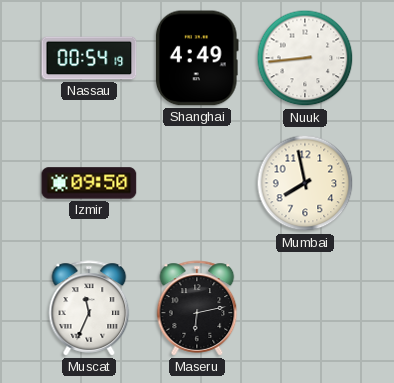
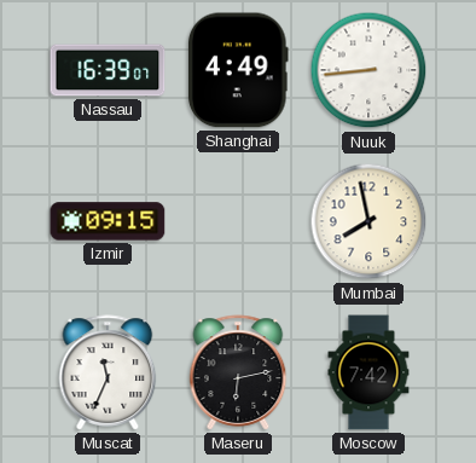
Nassau: 00:54 -> 16:39
Izmir: 09:50 -> 09:15
Moscow: none -> 7:42
